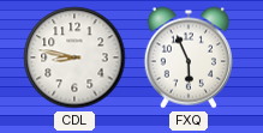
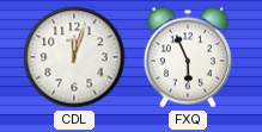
CDL: 8:47 -> 12:03
